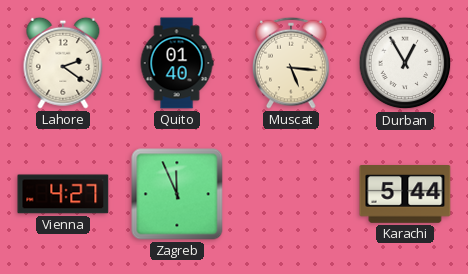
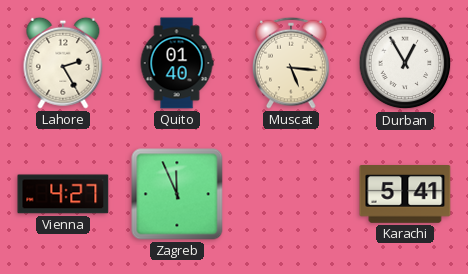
Lahore: 2:21 -> 2:25
Karachi: 5:44 -> 5:41
